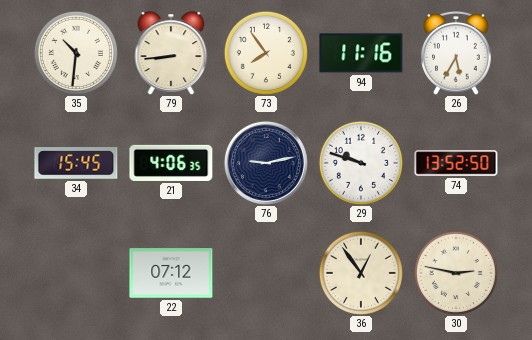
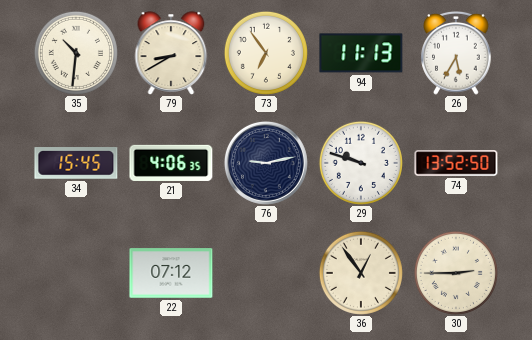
79: 8:44 -> 8:40
73: 7:54 -> 6:54
94: 11:16 -> 11:13
30: 2:47 -> 2:45
